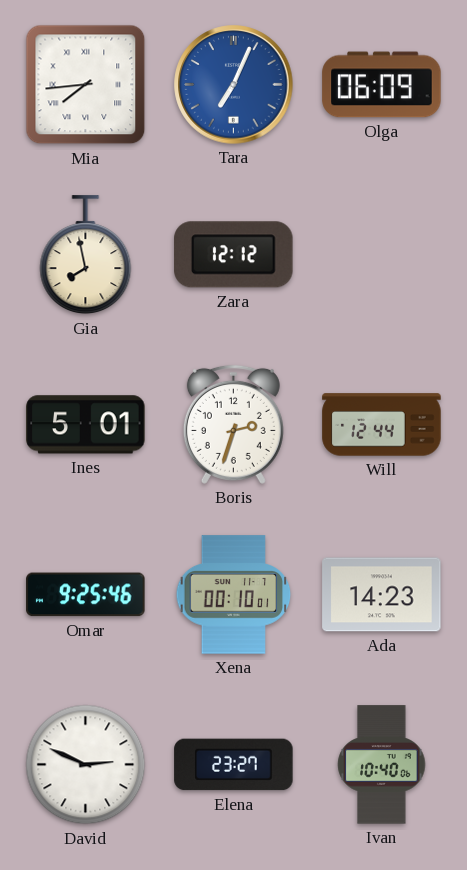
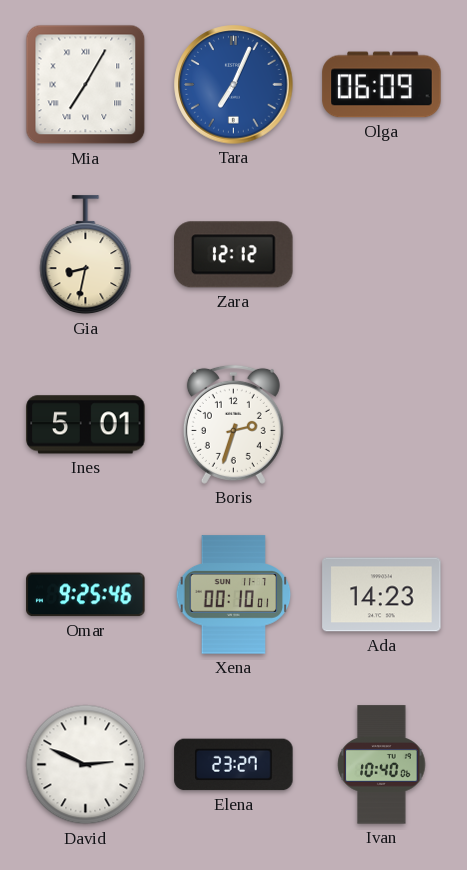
Mia: 7:44 -> 7:05
Gia: 7:58 -> 8:32
Will: 12:44 -> none
